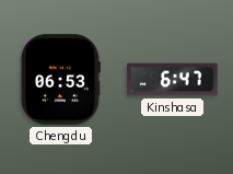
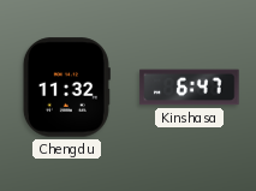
Chengdu: 06:53 -> 11:32
